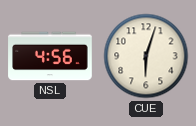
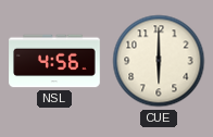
CUE: 6:03 -> 6:00
